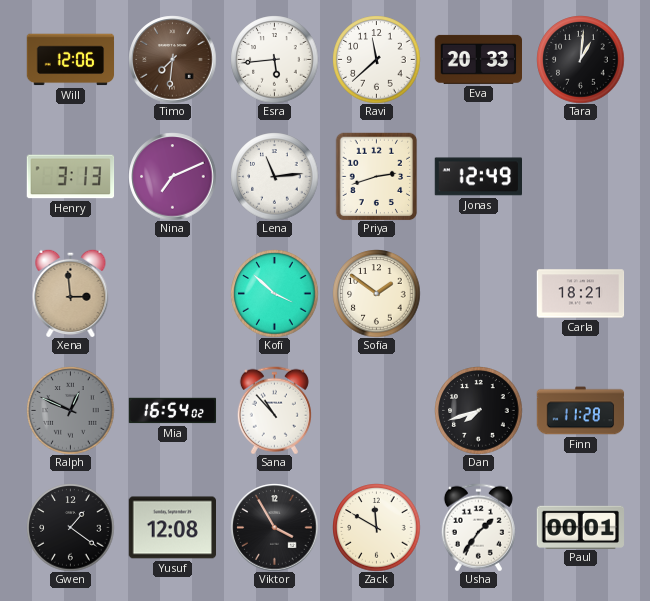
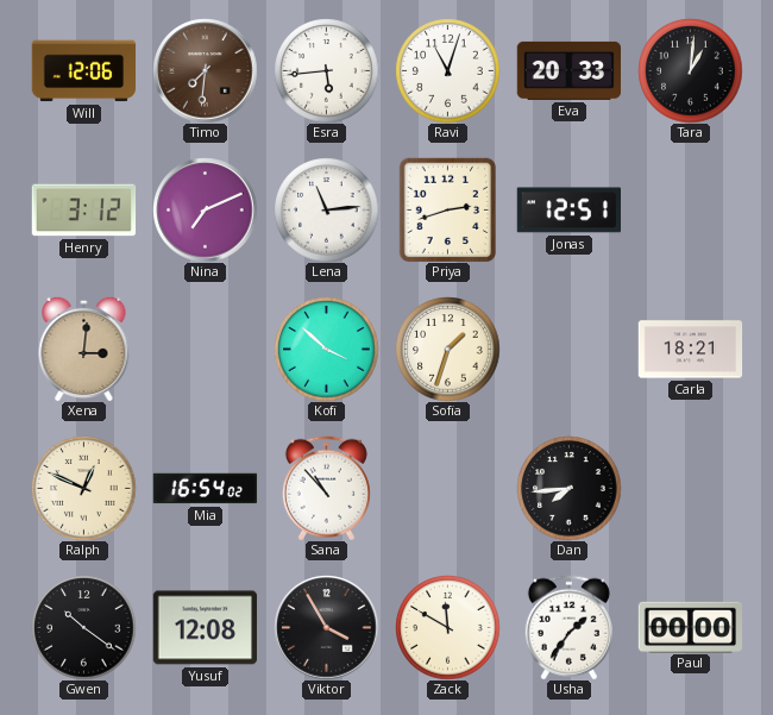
Ravi: 11:38 -> 11:03
Henry: 3:13 -> 3:12
Jonas: 12:49 -> 12:51
Xena: 2:59 -> 3:01
Sofia: 1:51 -> 1:33
Ralph dial: grey -> cream
Dan: 7:42 -> 7:44
Finn: 11:28 -> none
Gwen: 1:21 -> 10:21
Paul: 00:01 -> 00:00
